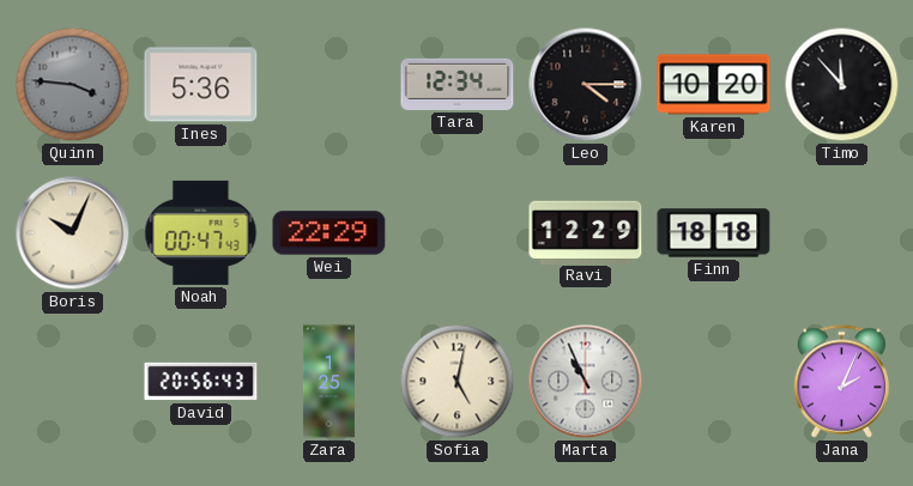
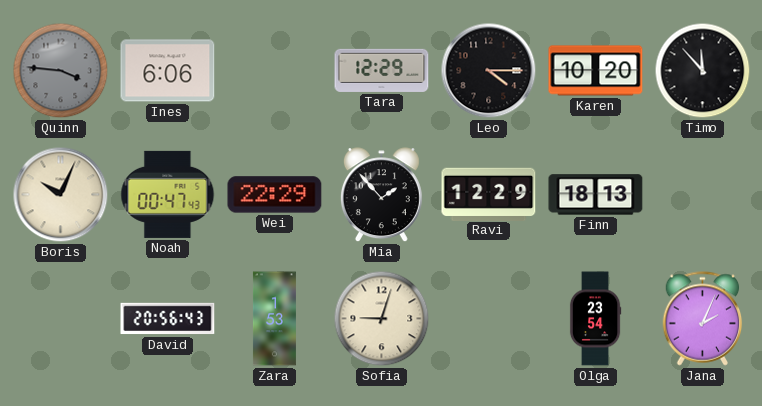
Ines: 5:36 -> 6:06
Tara: 12:34 -> 12:29
Mia: none -> 1:53
Finn: 18:18 -> 18:13
Zara: 1:25 -> 1:53
Sofia: 5:02 -> 9:03
Marta: 10:56 -> none
Olga: none -> 23:54
